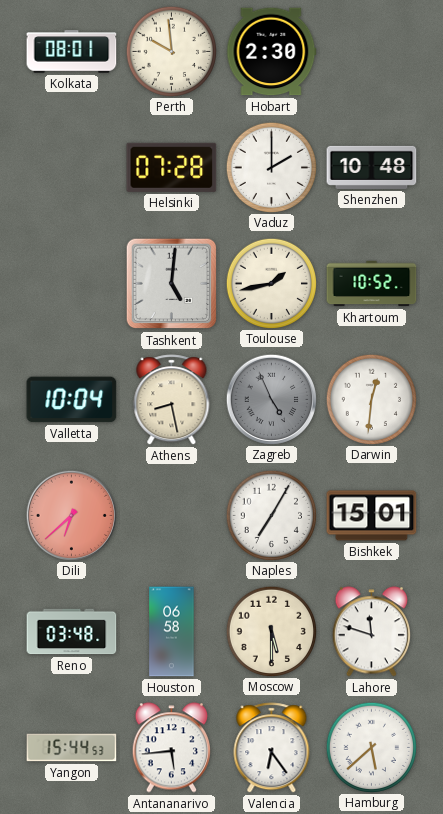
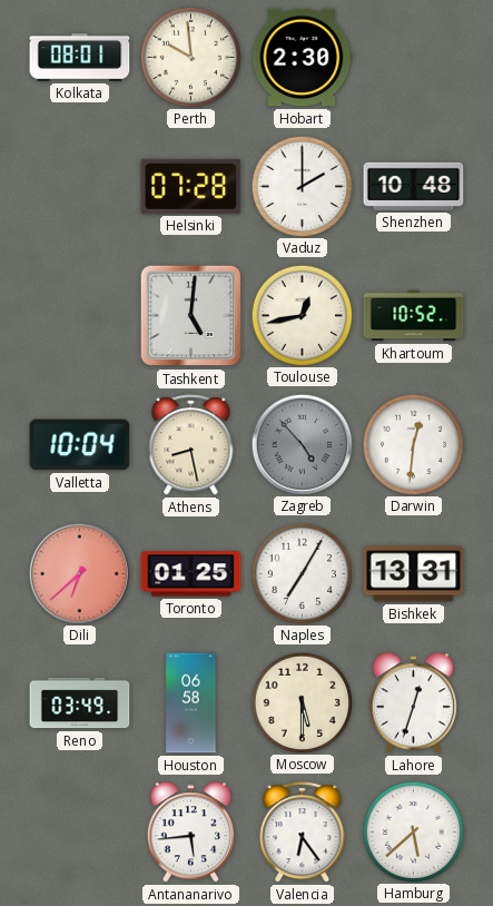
Toulouse: 1:43 -> 12:43
Zagreb: 4:56 -> 4:53
Toronto: none -> 01:25
Bishkek: 15:01 -> 13:31
Reno: 03:48 -> 03:49
Lahore: 11:48 -> 12:33
Yangon: 15:44 -> none
